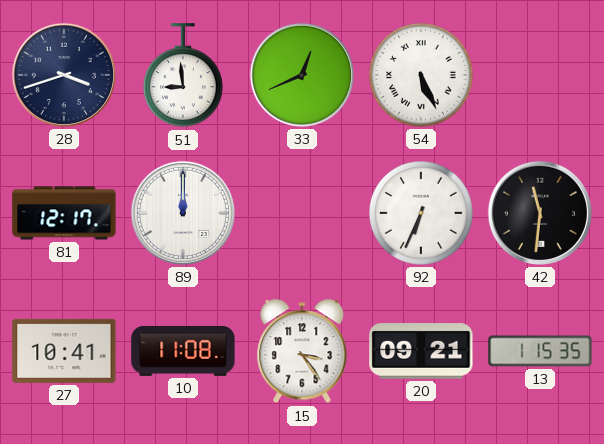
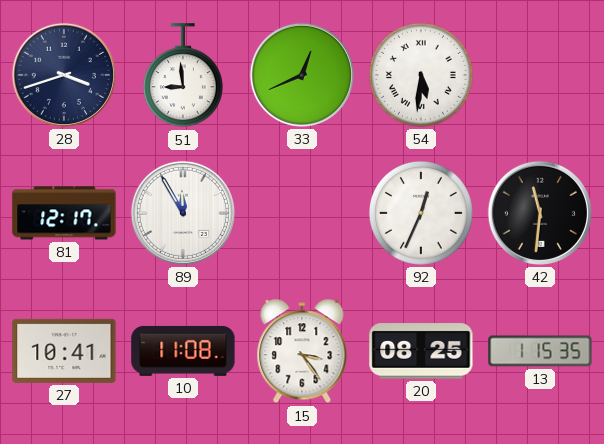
54: 5:26 -> 5:31
89: 12:00 -> 11:55
92: 6:34 -> 12:34
20: 09:21 -> 08:25
